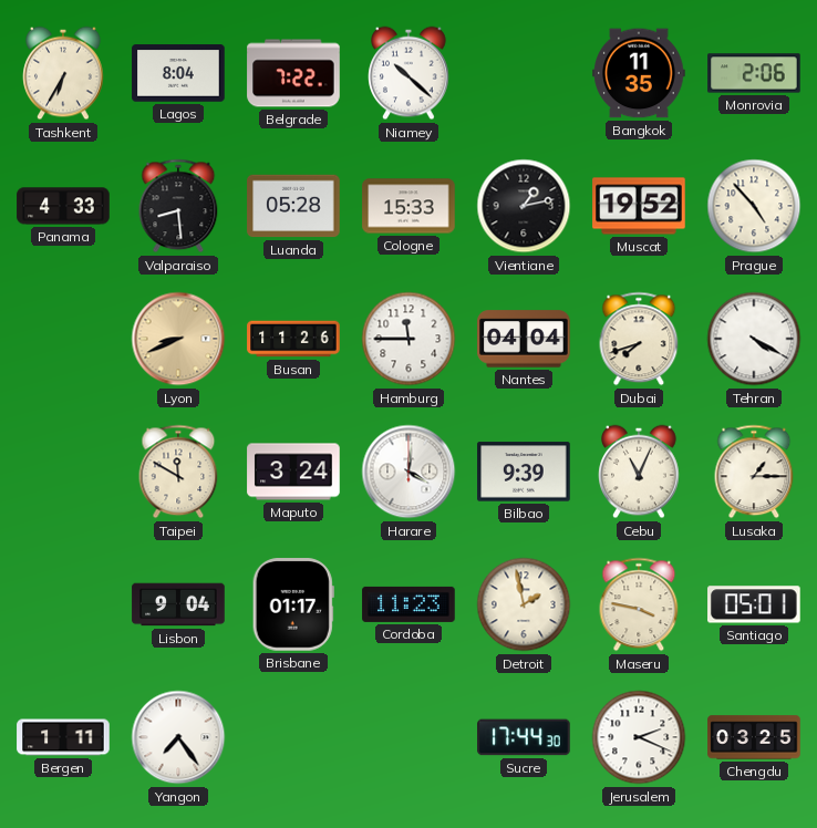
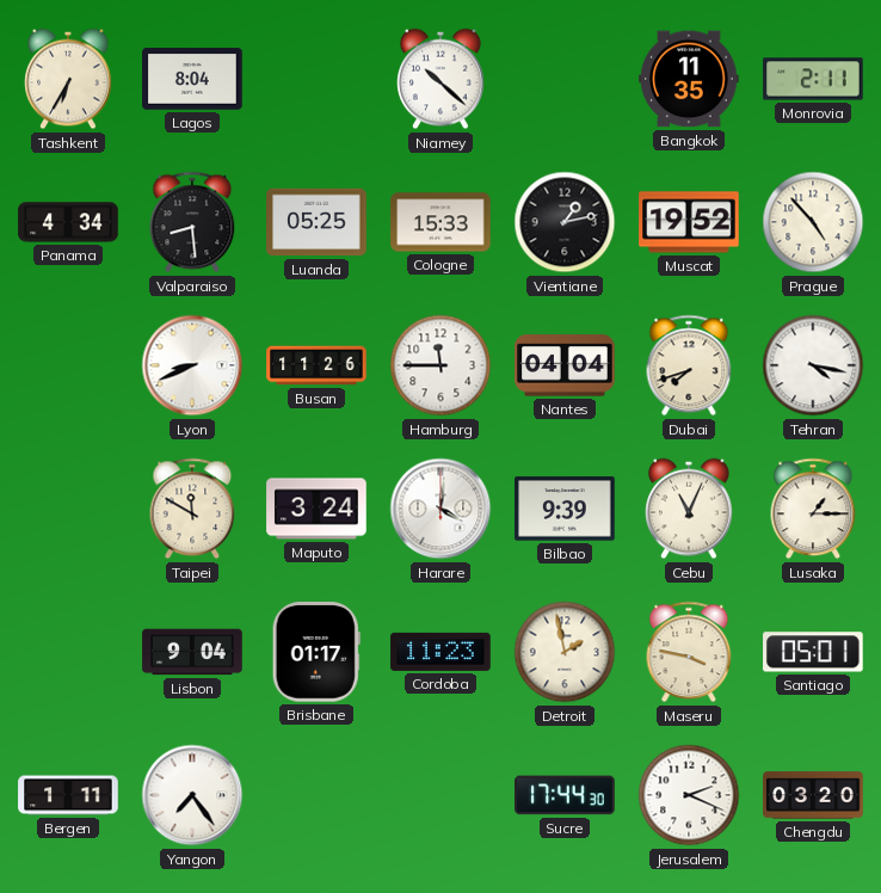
Belgrade: 7:22 -> none
Monrovia: 2:06 -> 2:11
Panama: 4:33 -> 4:34
Luanda: 05:28 -> 05:25
Lyon dial: champagne -> white
Tehran: 4:20 -> 4:17
Chengdu: 03:25 -> 03:20
